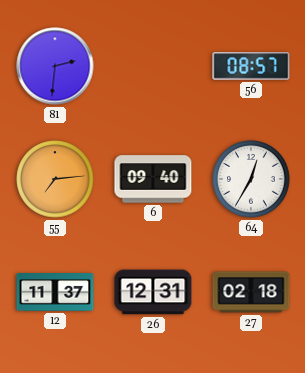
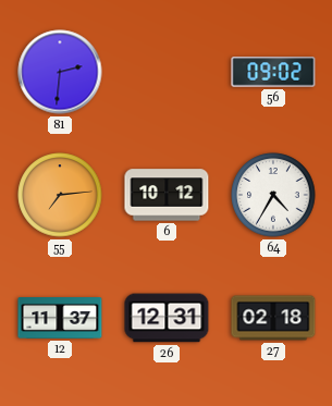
56: 08:57 -> 09:02
6: 09:40 -> 10:12
64: 12:35 -> 4:35
